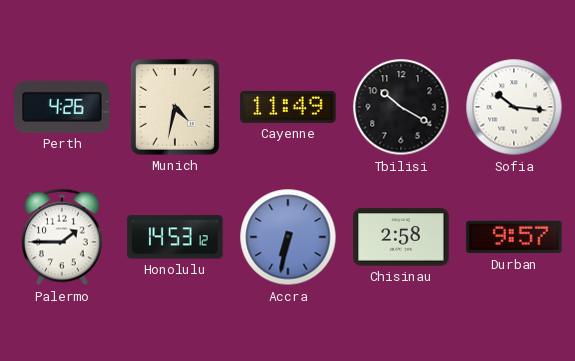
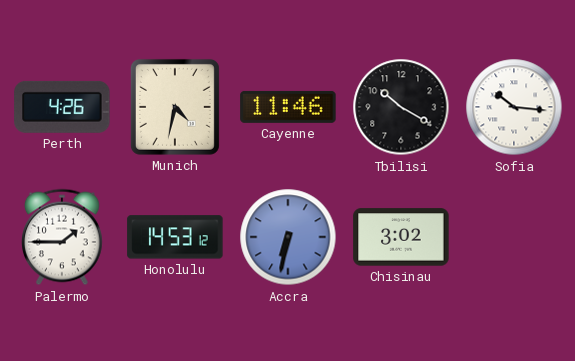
Cayenne: 11:49 -> 11:46
Chisinau: 2:58 -> 3:02
Durban: 9:57 -> none
